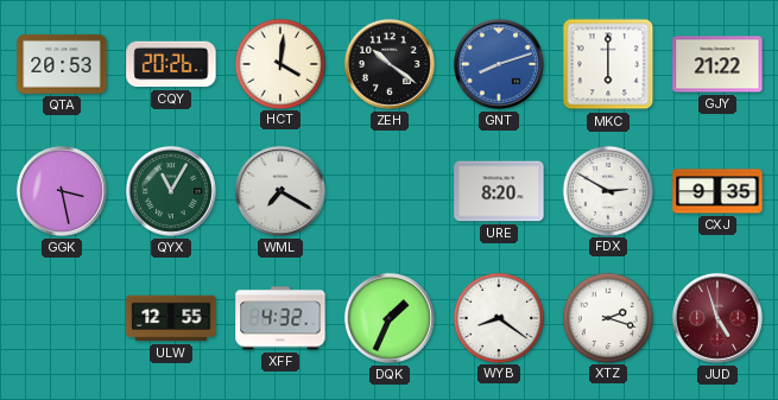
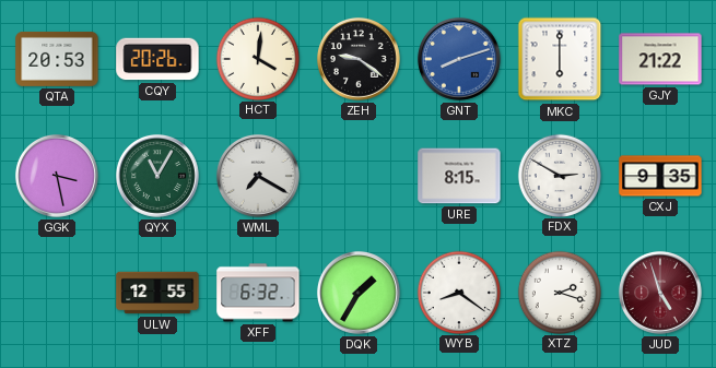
ZEH: 10:21 -> 9:21
URE: 8:20 -> 8:15
XFF: 4:32 -> 6:32
DQK: 1:34 -> 1:35
